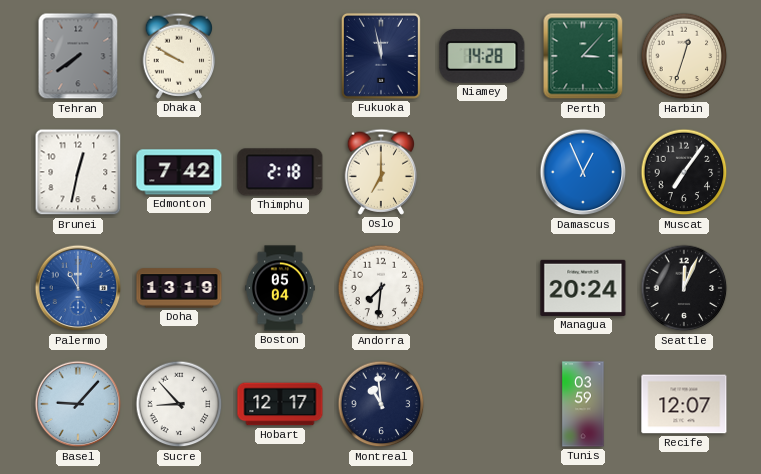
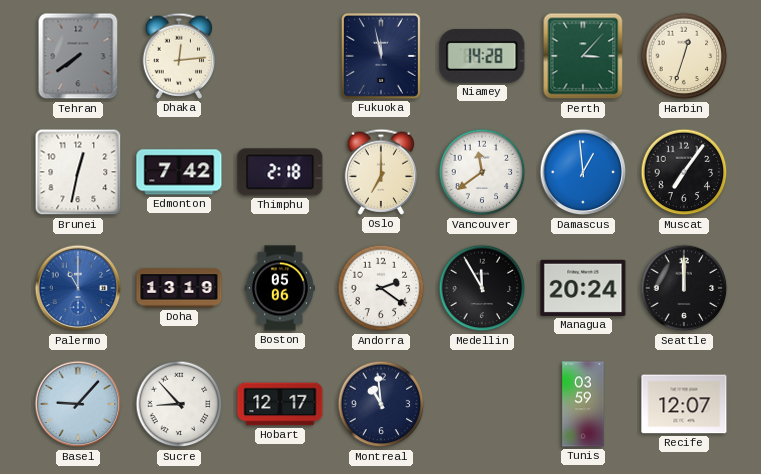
Dhaka: 9:50 -> 12:14
Vancouver: none -> 11:39
Damascus: 12:56 -> 12:59
Boston: 05:04 -> 05:06
Andorra: 7:31 -> 2:21
Medellin: none -> 11:55
Seattle: 12:04 -> 12:00
